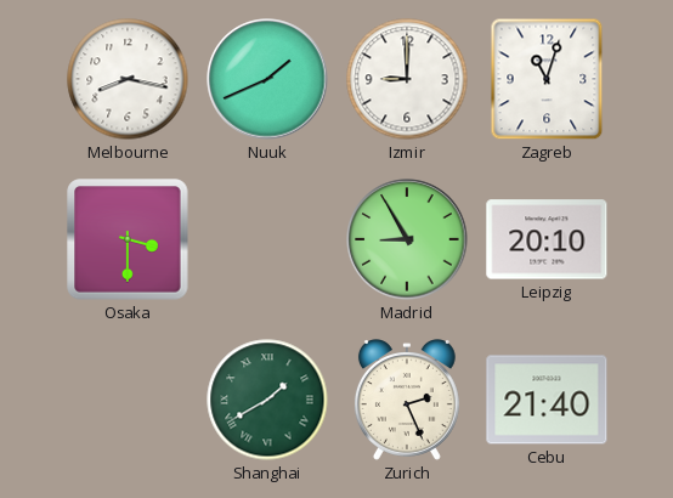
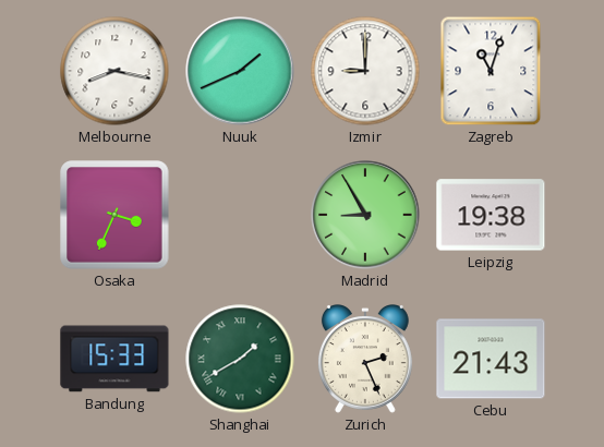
Osaka: 3:30 -> 3:34
Leipzig: 20:10 -> 19:38
Bandung: none -> 15:33
Cebu: 21:40 -> 21:43
